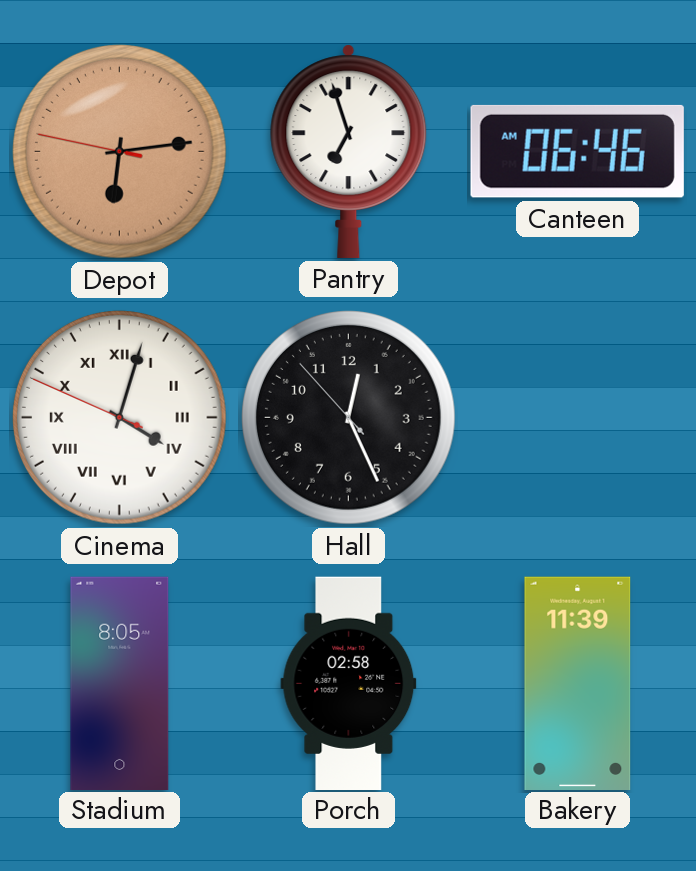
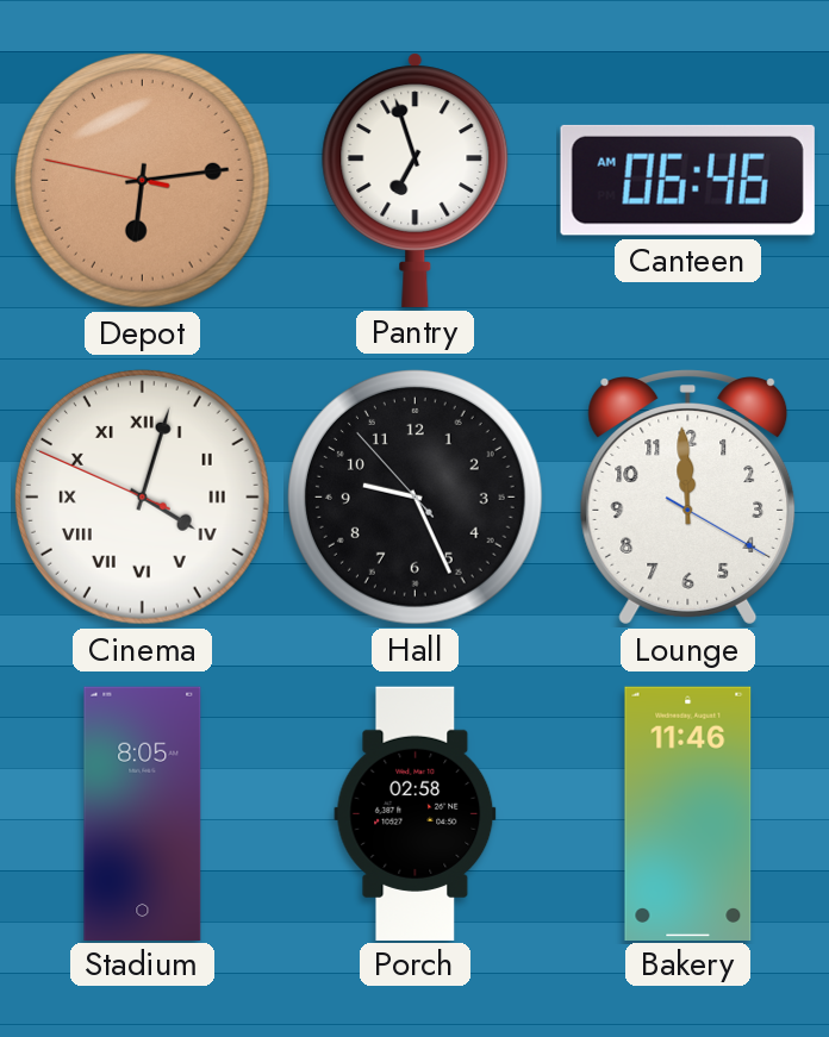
Hall: 12:25 -> 9:25
Lounge: none -> 11:59
Bakery: 11:39 -> 11:46
